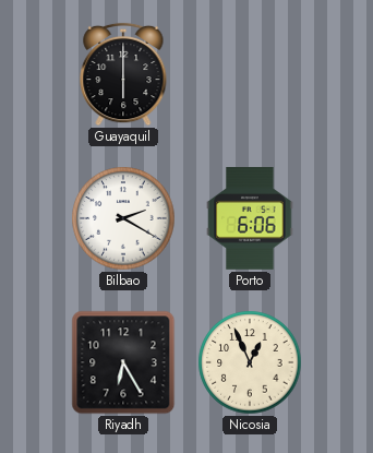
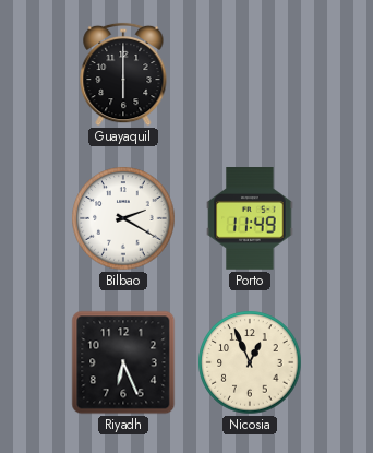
Porto: 6:06 -> 11:49
Riyadh: 6:25 -> 6:26
